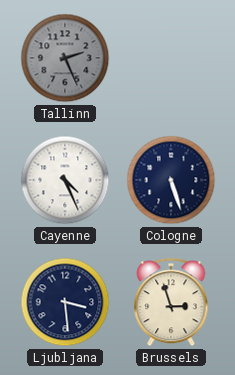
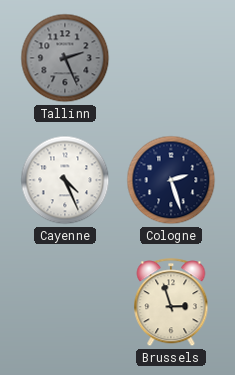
Cologne: 5:27 -> 2:27
Ljubljana: 3:29 -> none
